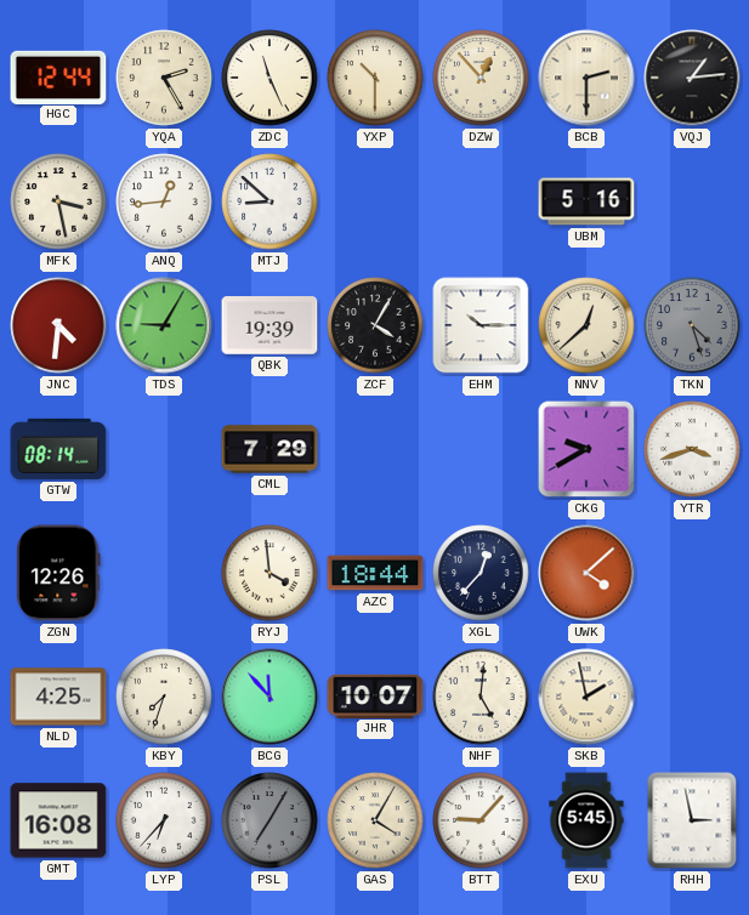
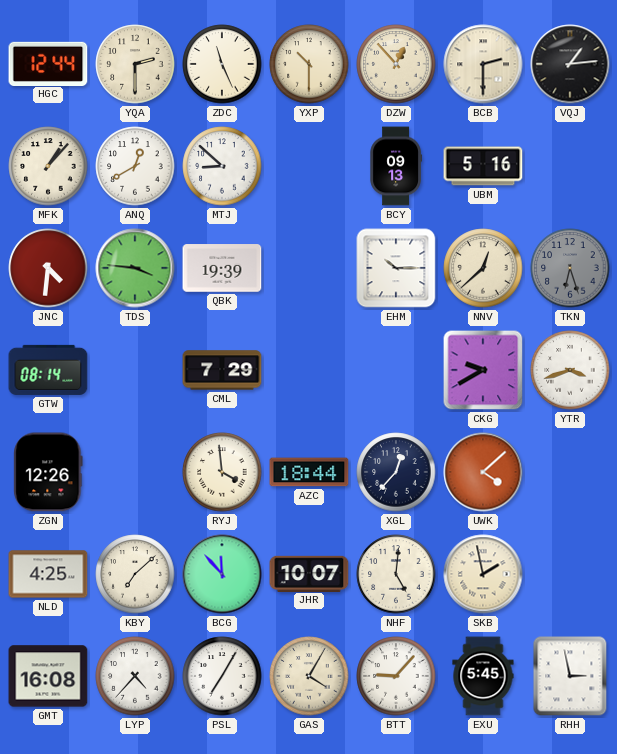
YQA: 2:25 -> 2:30
MFK: 3:28 -> 1:07
ANQ: 12:44 -> 12:40
BCY: none -> 09:13
TDS: 9:05 -> 3:46
ZCF: 4:05 -> none
TKN: 4:27 -> 6:27
KBY: 7:33 -> 7:08
LYP: 6:37 -> 4:37
PSL dial: grey -> white
